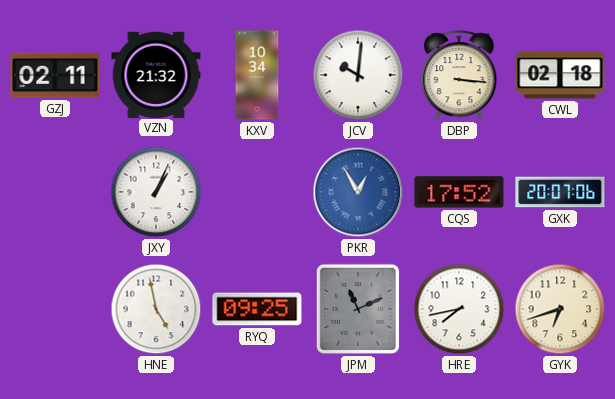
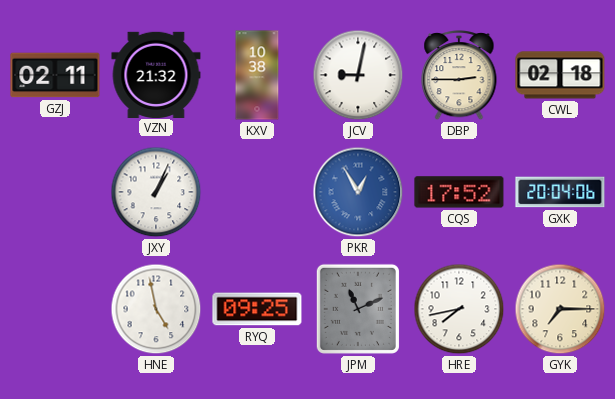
KXV: 10:34 -> 10:38
JCV: 10:01 -> 9:02
DBP: 3:16 -> 2:45
GXK: 20:07 -> 20:04
GYK: 6:42 -> 7:15
